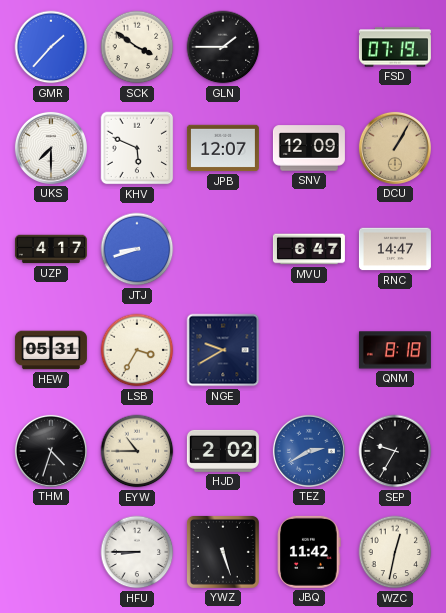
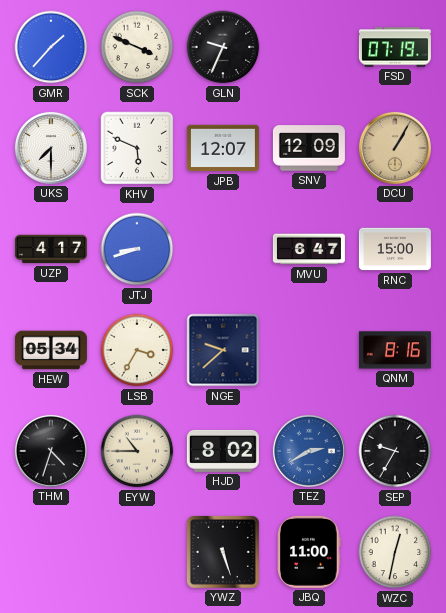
SCK: 3:51 -> 3:49
GLN: 1:45 -> 9:34
RNC: 14:47 -> 15:00
HEW: 05:31 -> 05:34
NGE: 9:40 -> 9:38
QNM: 8:18 -> 8:16
HJD: 2:02 -> 8:02
HFU: 8:45 -> none
JBQ: 11:42 -> 11:00
